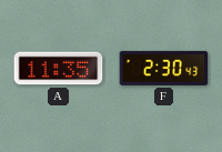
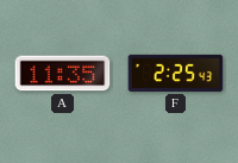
F: 2:30 -> 2:25
